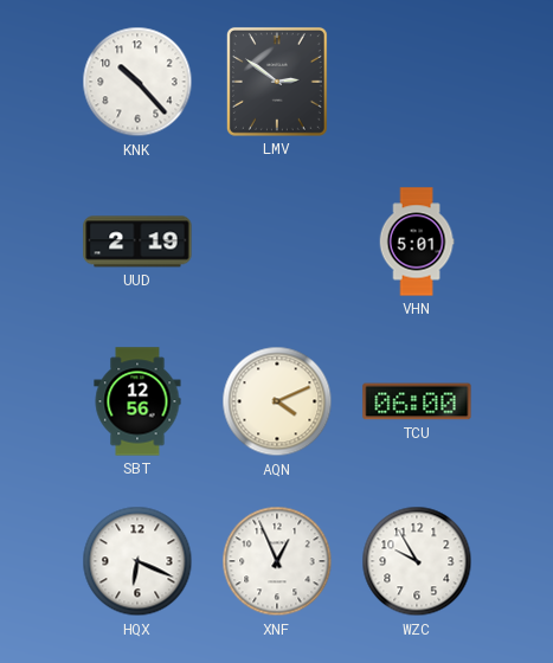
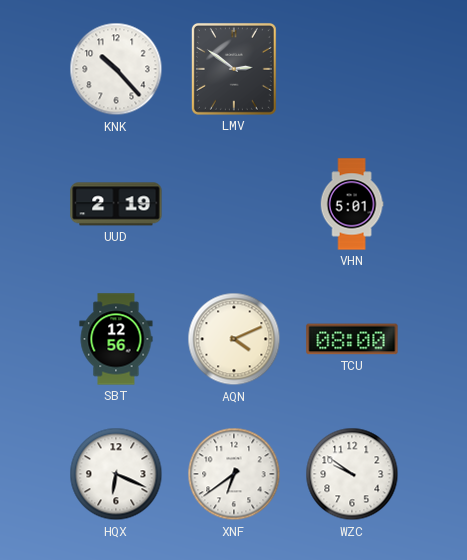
TCU: 06:00 -> 08:00
XNF: 12:56 -> 6:39
WZC: 9:55 -> 9:51
